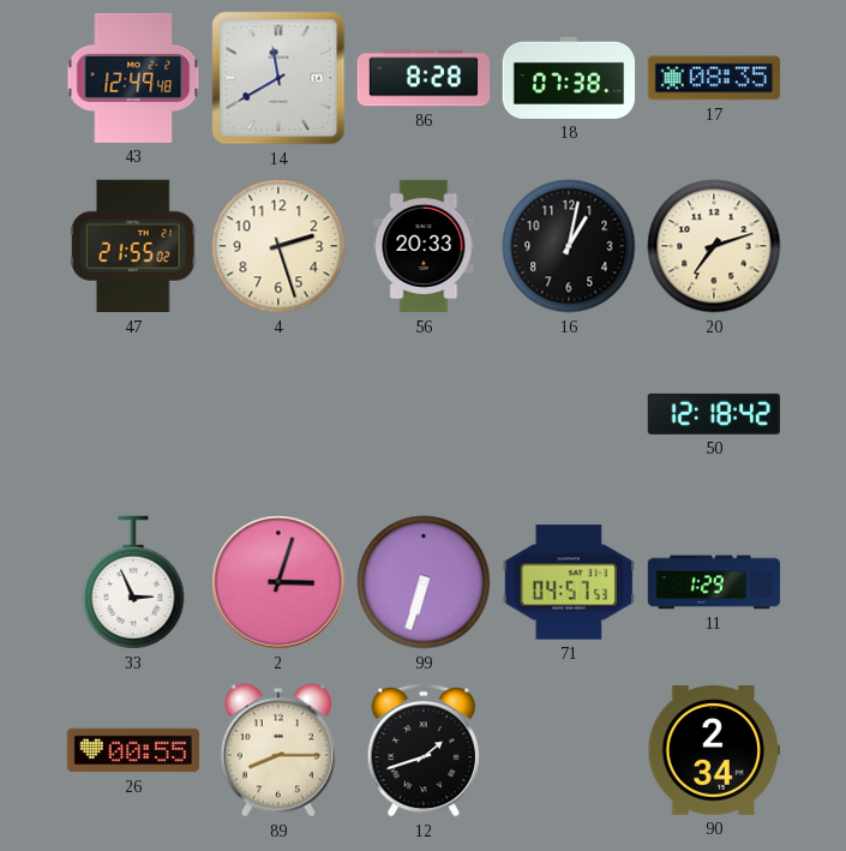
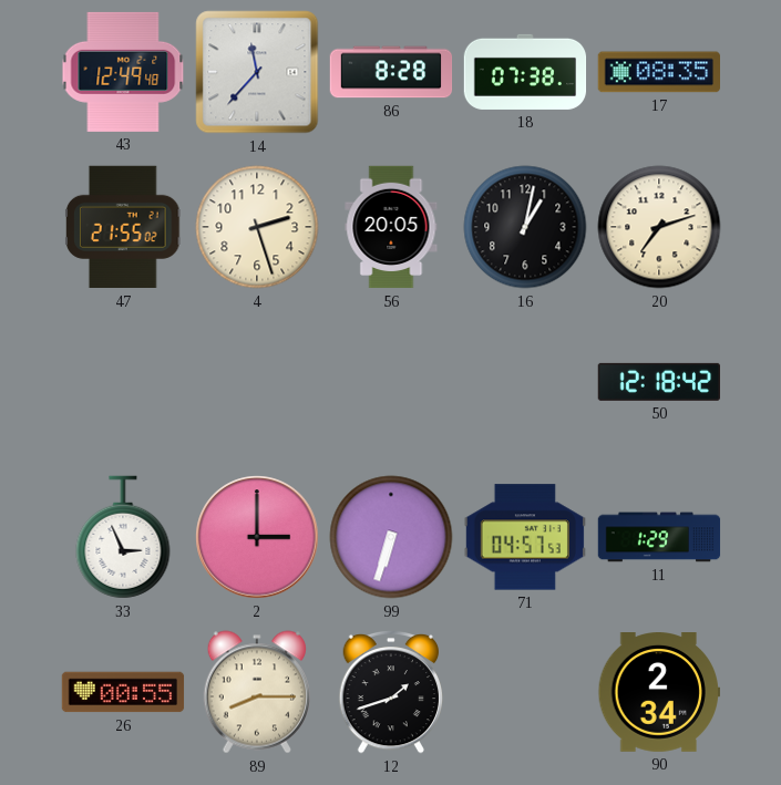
14: 11:40 -> 11:37
56: 20:33 -> 20:05
2: 3:03 -> 3:00
